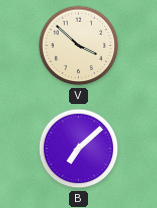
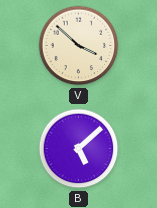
B: 7:08 -> 5:08
